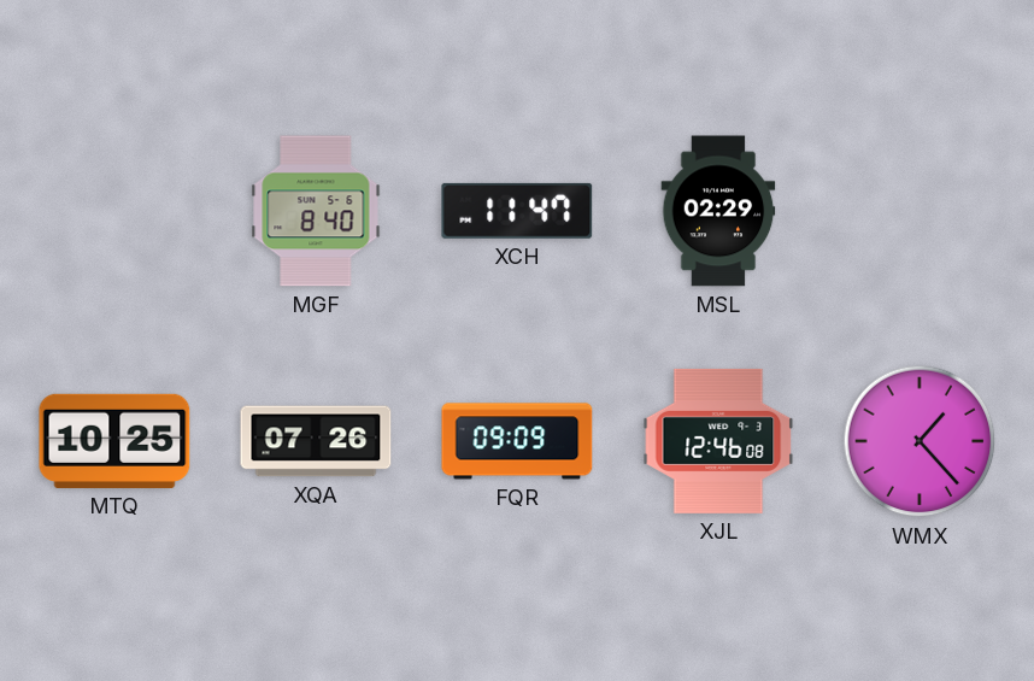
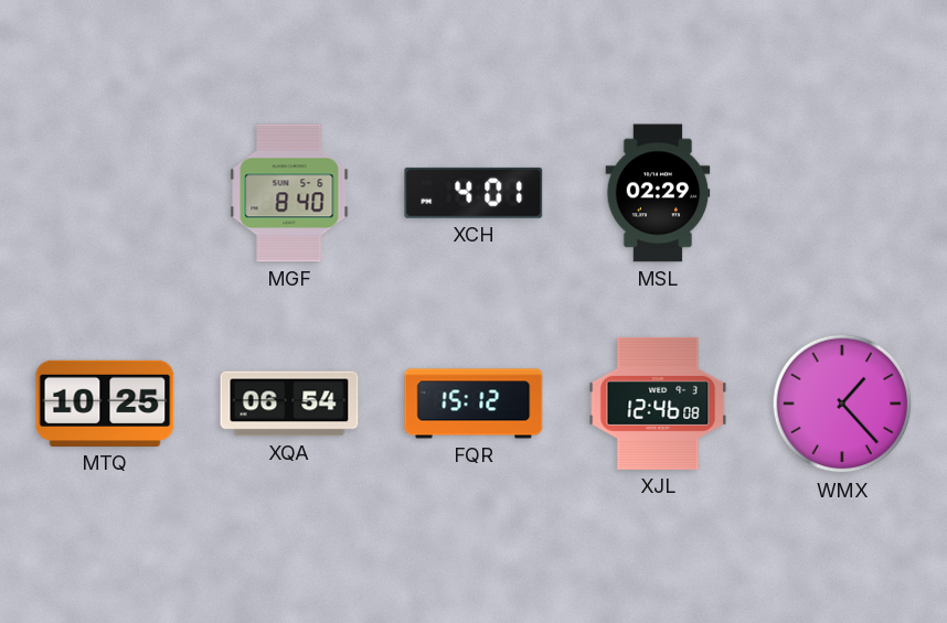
XCH: 11:47 -> 4:01
XQA: 07:26 -> 06:54
FQR: 09:09 -> 15:12
